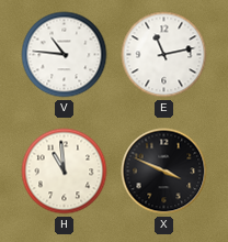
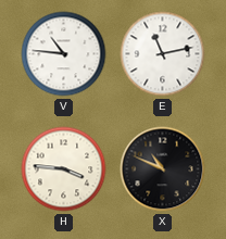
H: 10:59 -> 3:46
X: 3:49 -> 10:49
